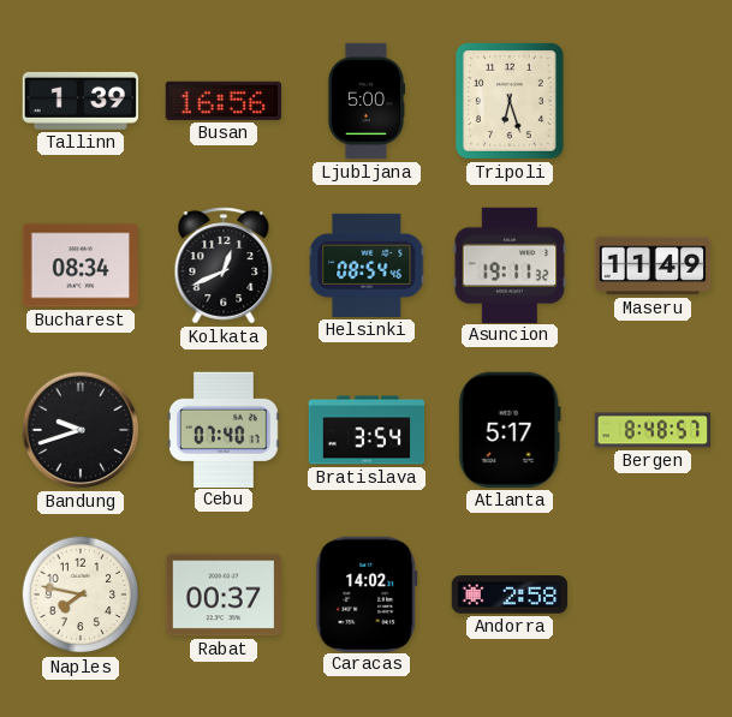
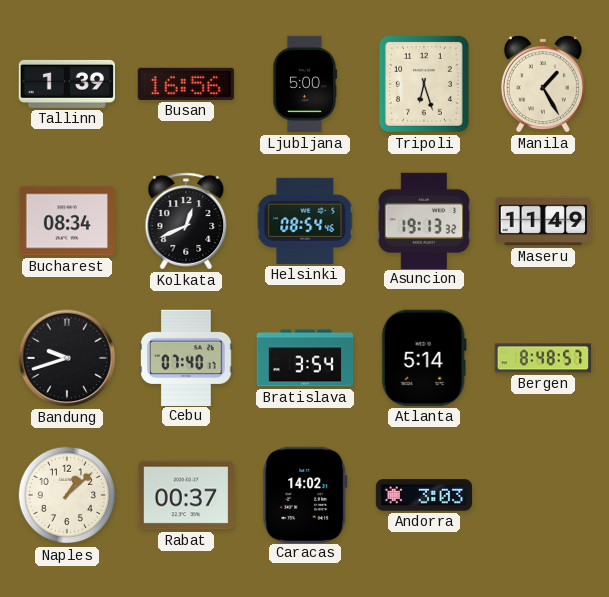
Manila: none -> 1:25
Asuncion: 19:11 -> 19:13
Atlanta: 5:17 -> 5:14
Naples: 7:47 -> 1:08
Andorra: 2:58 -> 3:03
